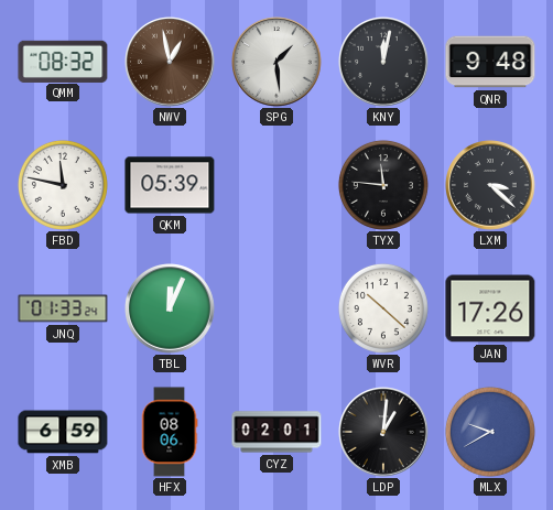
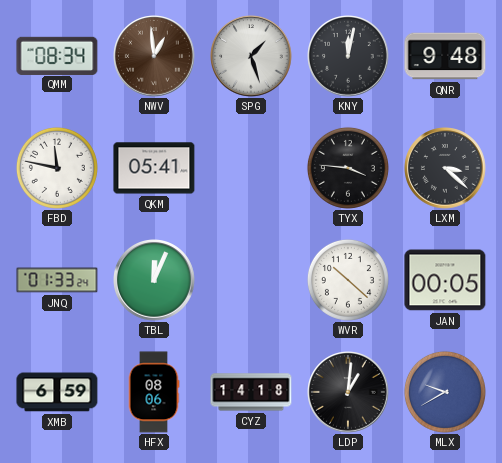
QMM: 08:32 -> 08:34
NWV: 12:58 -> 12:59
SPG: 1:29 -> 1:27
QKM: 05:39 -> 05:41
TYX: 11:46 -> 3:46
JAN: 17:26 -> 00:05
CYZ: 02:01 -> 14:18
